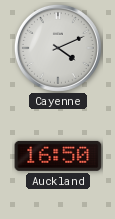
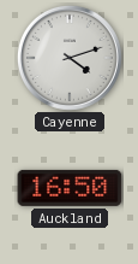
Cayenne: 4:11 -> 4:12
